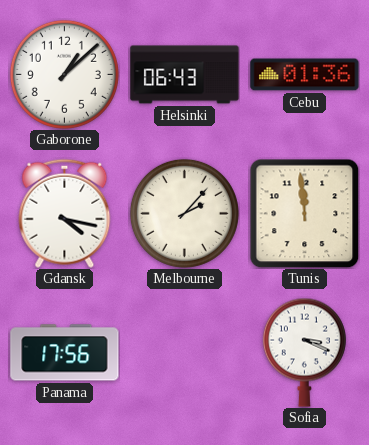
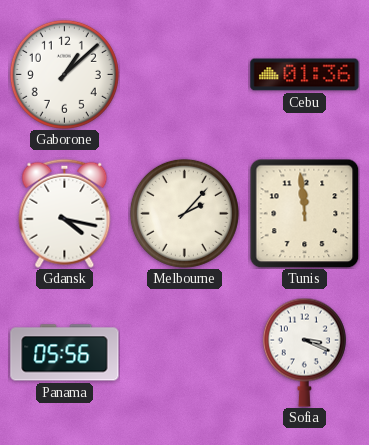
Helsinki: 06:43 -> none
Panama: 17:56 -> 05:56
